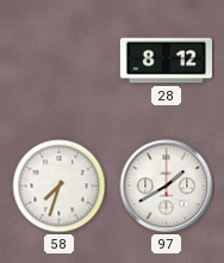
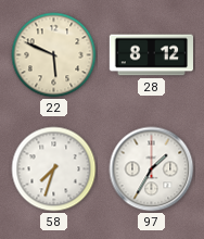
22: none -> 5:49
97: 1:40 -> 1:35
